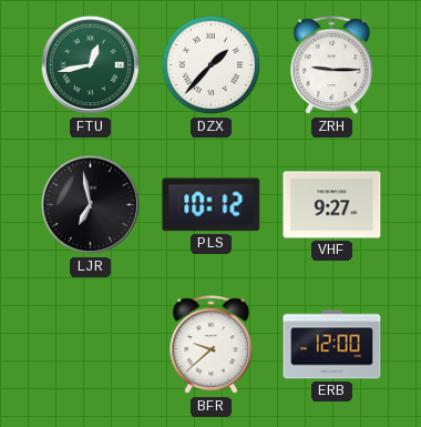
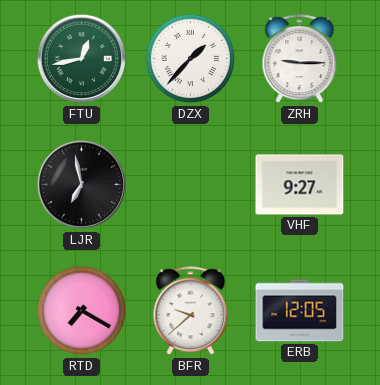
PLS: 10:12 -> none
RTD: none -> 7:20
ERB: 12:00 -> 12:05
